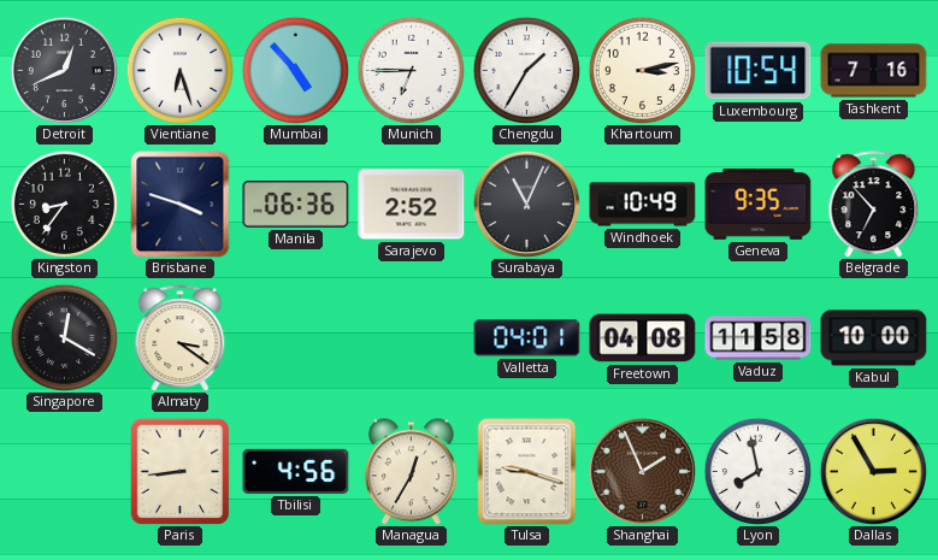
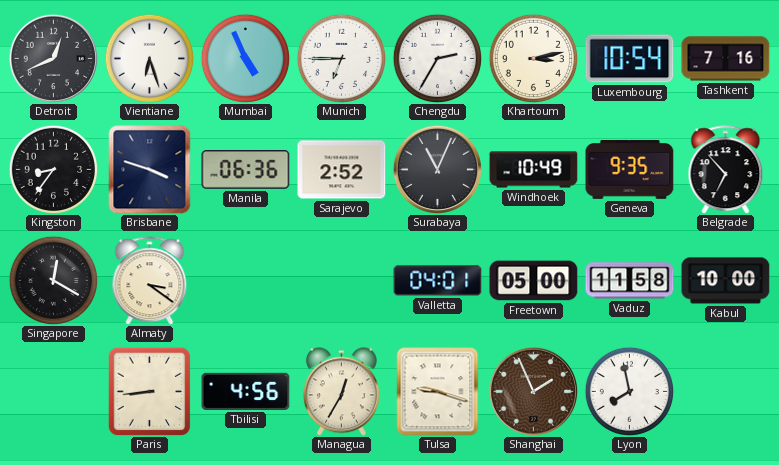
Mumbai: 4:53 -> 4:56
Chengdu: 1:35 -> 2:35
Freetown: 04:08 -> 05:00
Dallas: 2:55 -> none
